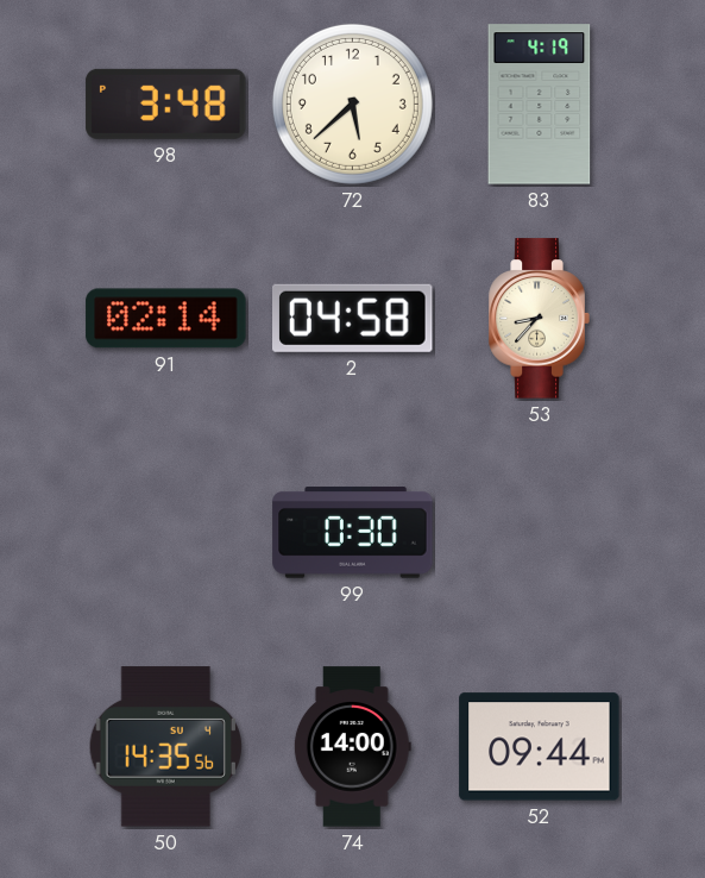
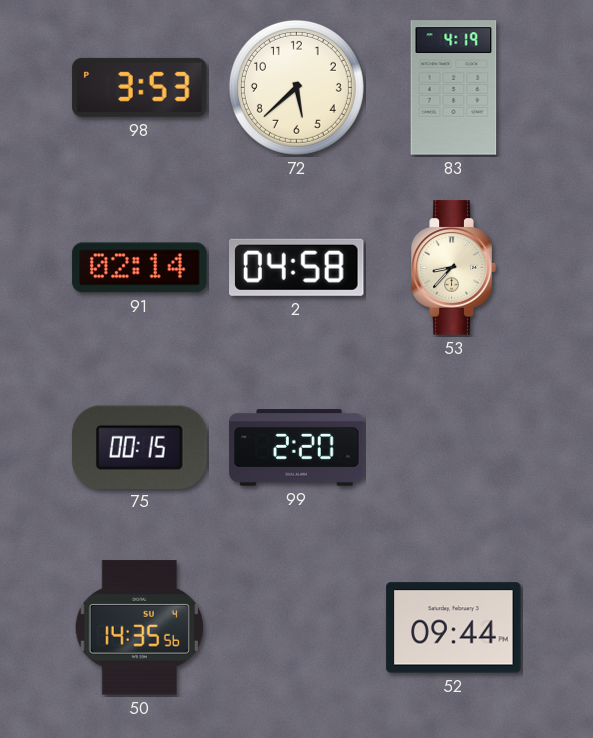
98: 3:48 -> 3:53
75: none -> 00:15
99: 0:30 -> 2:20
74: 14:00 -> none
